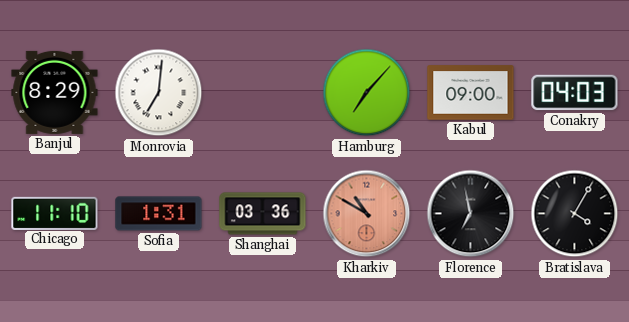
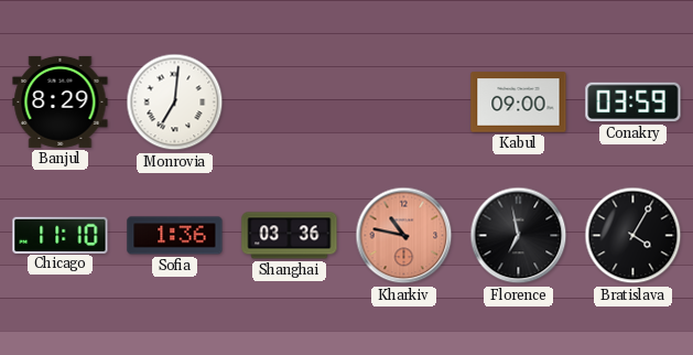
Hamburg: 7:07 -> none
Conakry: 04:03 -> 03:59
Sofia: 1:31 -> 1:36
Kharkiv: 10:50 -> 10:47
